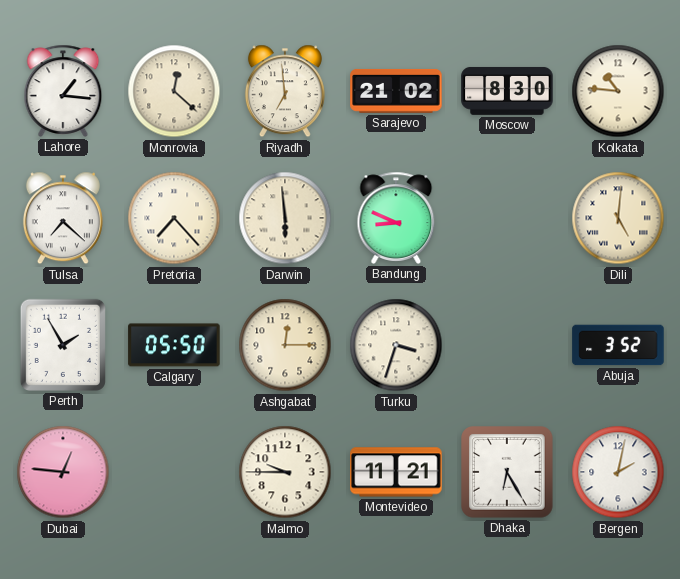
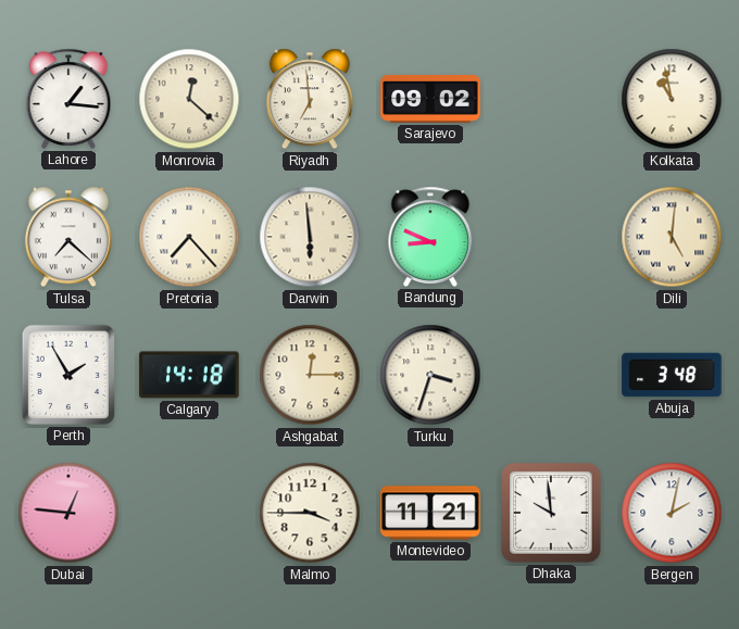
Sarajevo: 21:02 -> 09:02
Moscow: 8:30 -> none
Kolkata: 10:46 -> 10:58
Calgary: 05:50 -> 14:18
Abuja: 3:52 -> 3:48
Malmo: 9:45 -> 3:45
Dhaka: 6:25 -> 9:59
